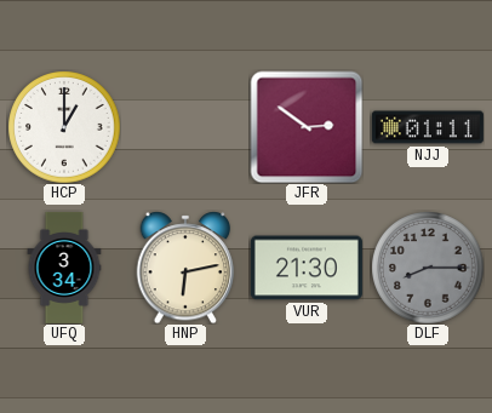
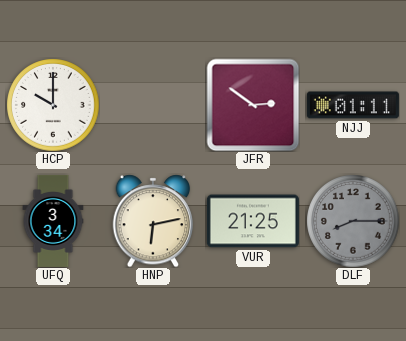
HCP: 1:00 -> 10:00
VUR: 21:30 -> 21:25
